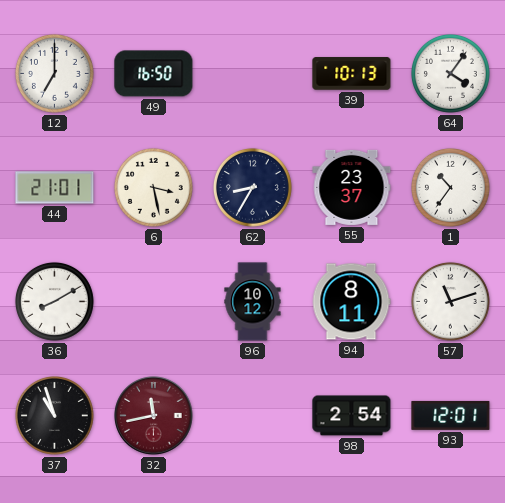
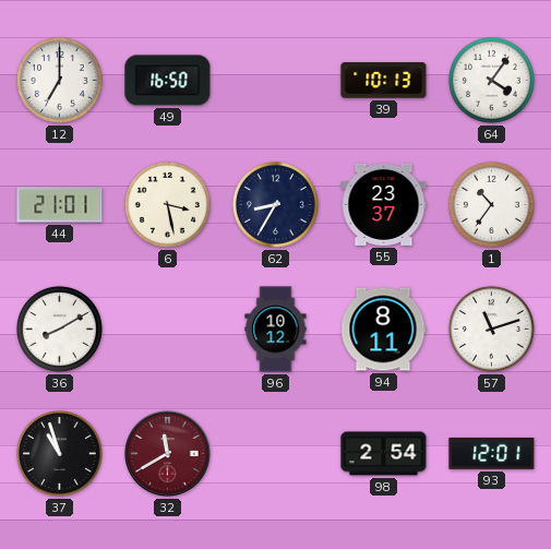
32: 11:43 -> 11:40
